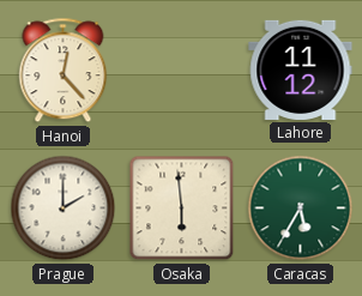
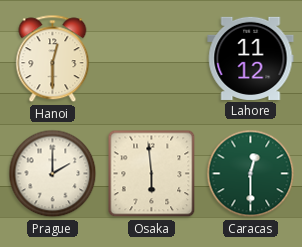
Hanoi: 12:23 -> 12:30
Caracas: 5:35 -> 12:30
